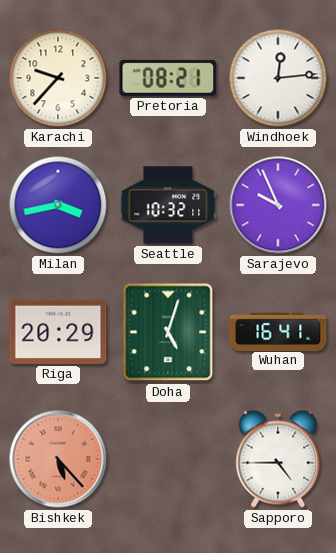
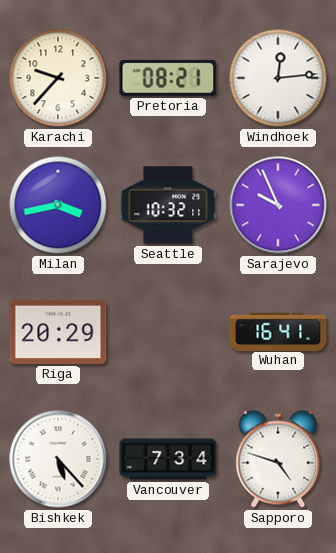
Doha: 5:03 -> none
Bishkek dial: salmon -> white
Vancouver: none -> 7:34
Sapporo: 4:45 -> 4:48
